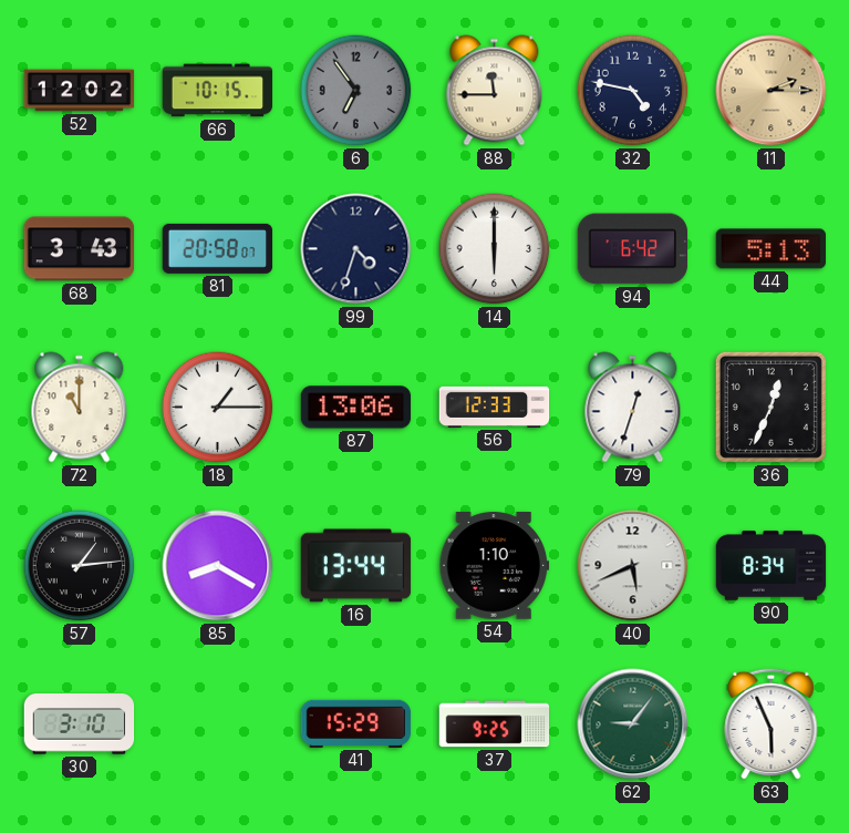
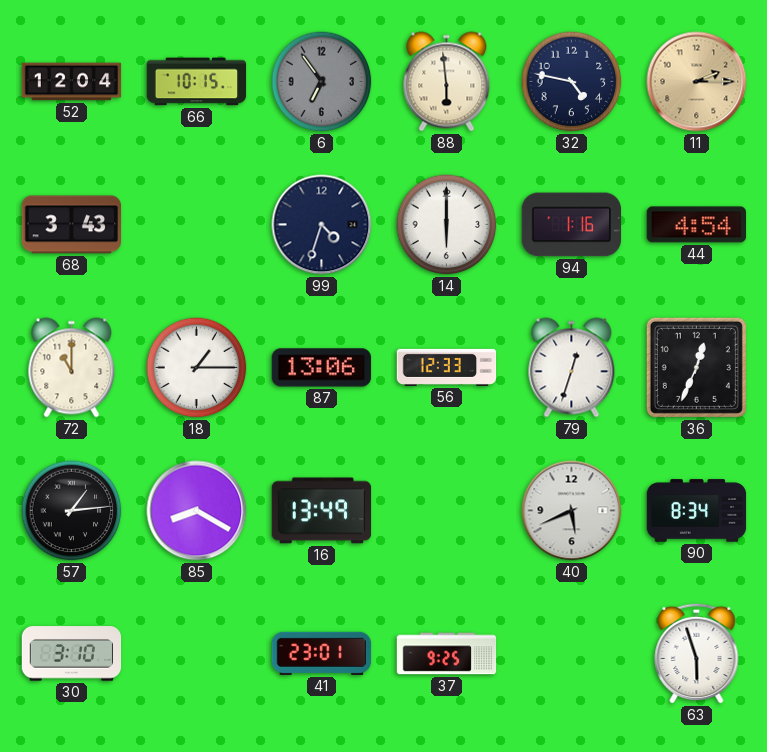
52: 12:02 -> 12:04
88: 11:45 -> 5:59
81: 20:58 -> none
94: 6:42 -> 1:16
44: 5:13 -> 4:54
16: 13:44 -> 13:49
54: 1:10 -> none
41: 15:29 -> 23:01
62: 9:06 -> none
63: 5:56 -> 5:57
